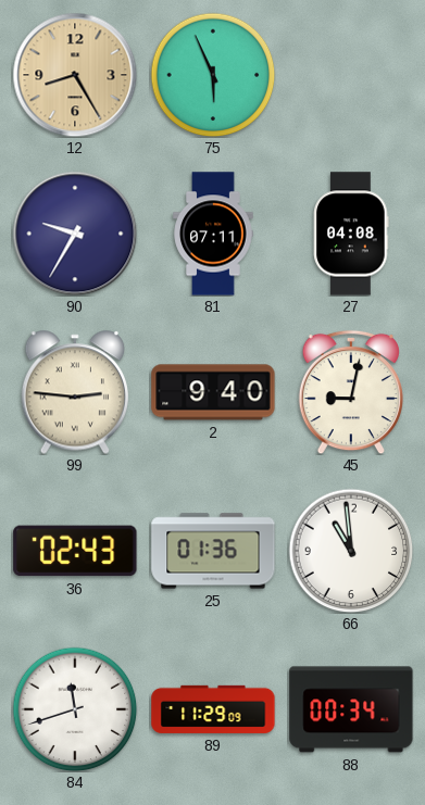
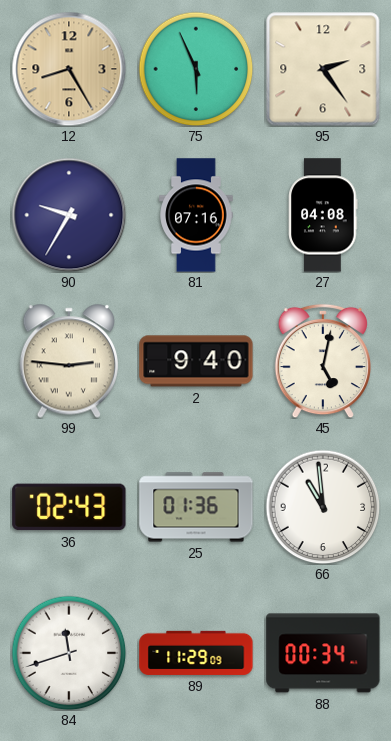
95: none -> 2:24
81: 07:11 -> 07:16
45: 9:02 -> 5:02
